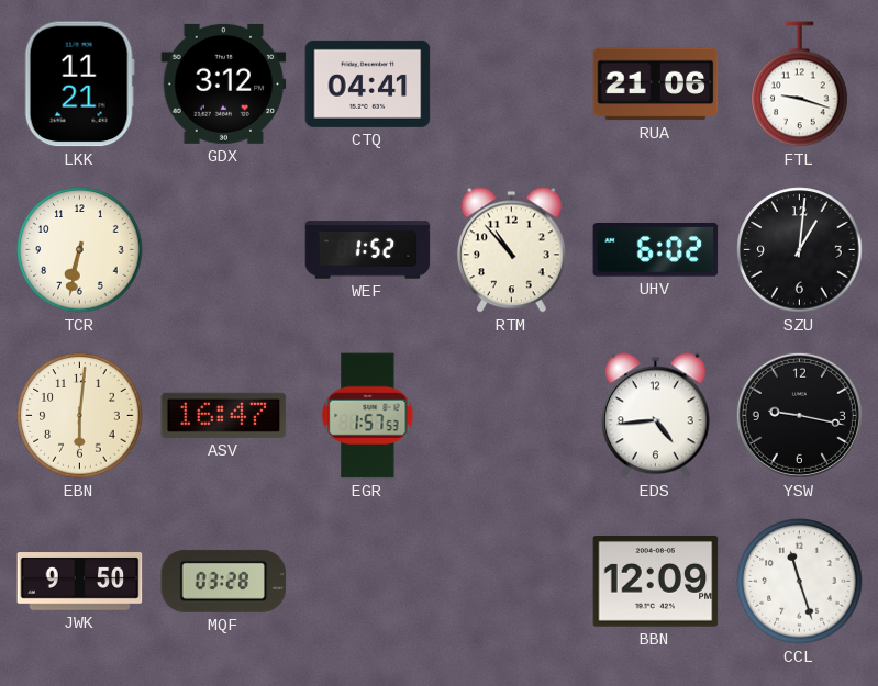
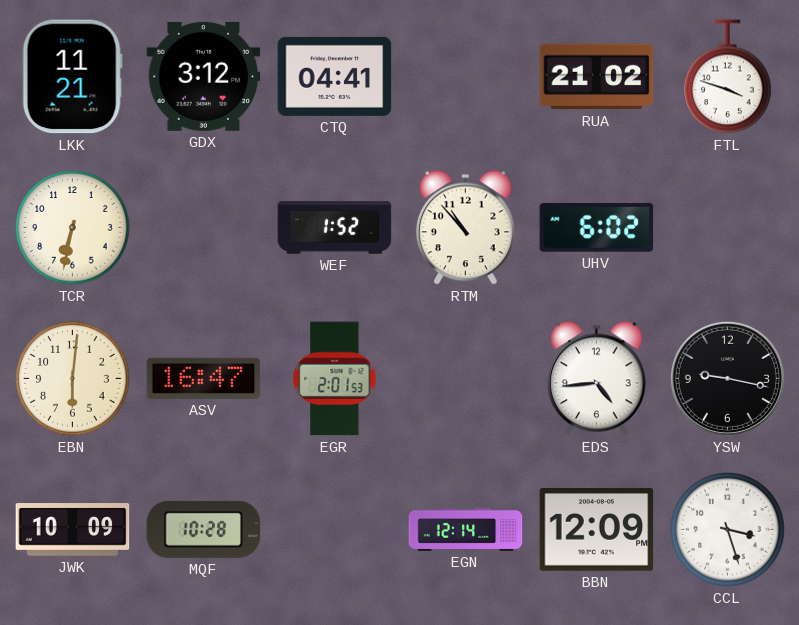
RUA: 21:06 -> 21:02
FTL: 9:18 -> 3:48
SZU: 1:01 -> none
EGR: 1:57 -> 2:01
JWK: 9:50 -> 10:09
MQF: 03:28 -> 10:28
EGN: none -> 12:14
CCL: 11:27 -> 3:27
